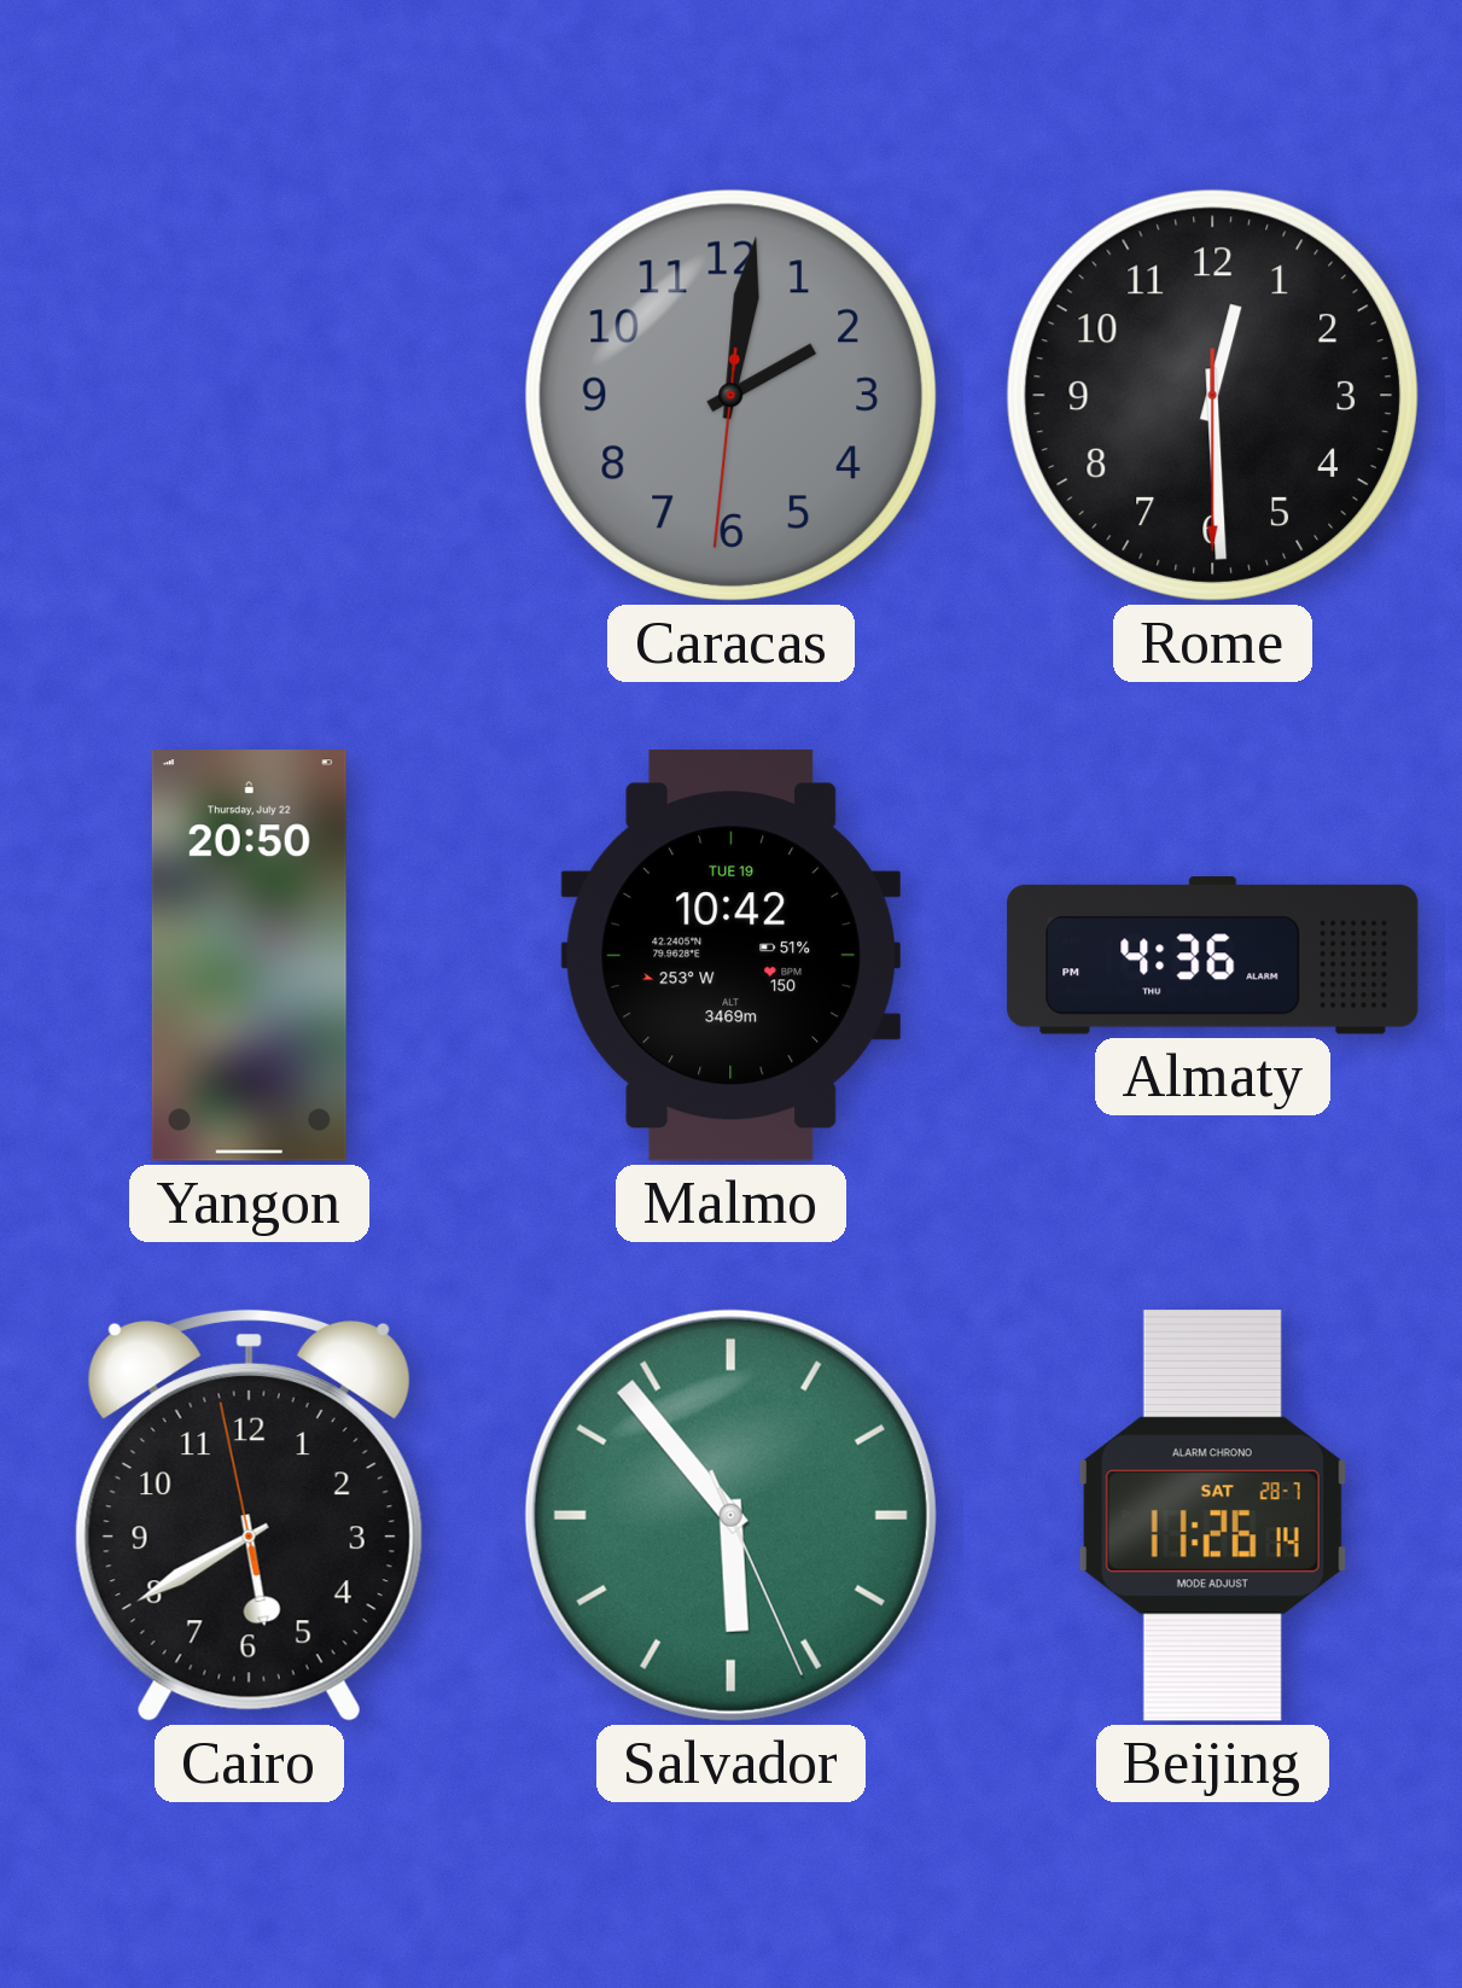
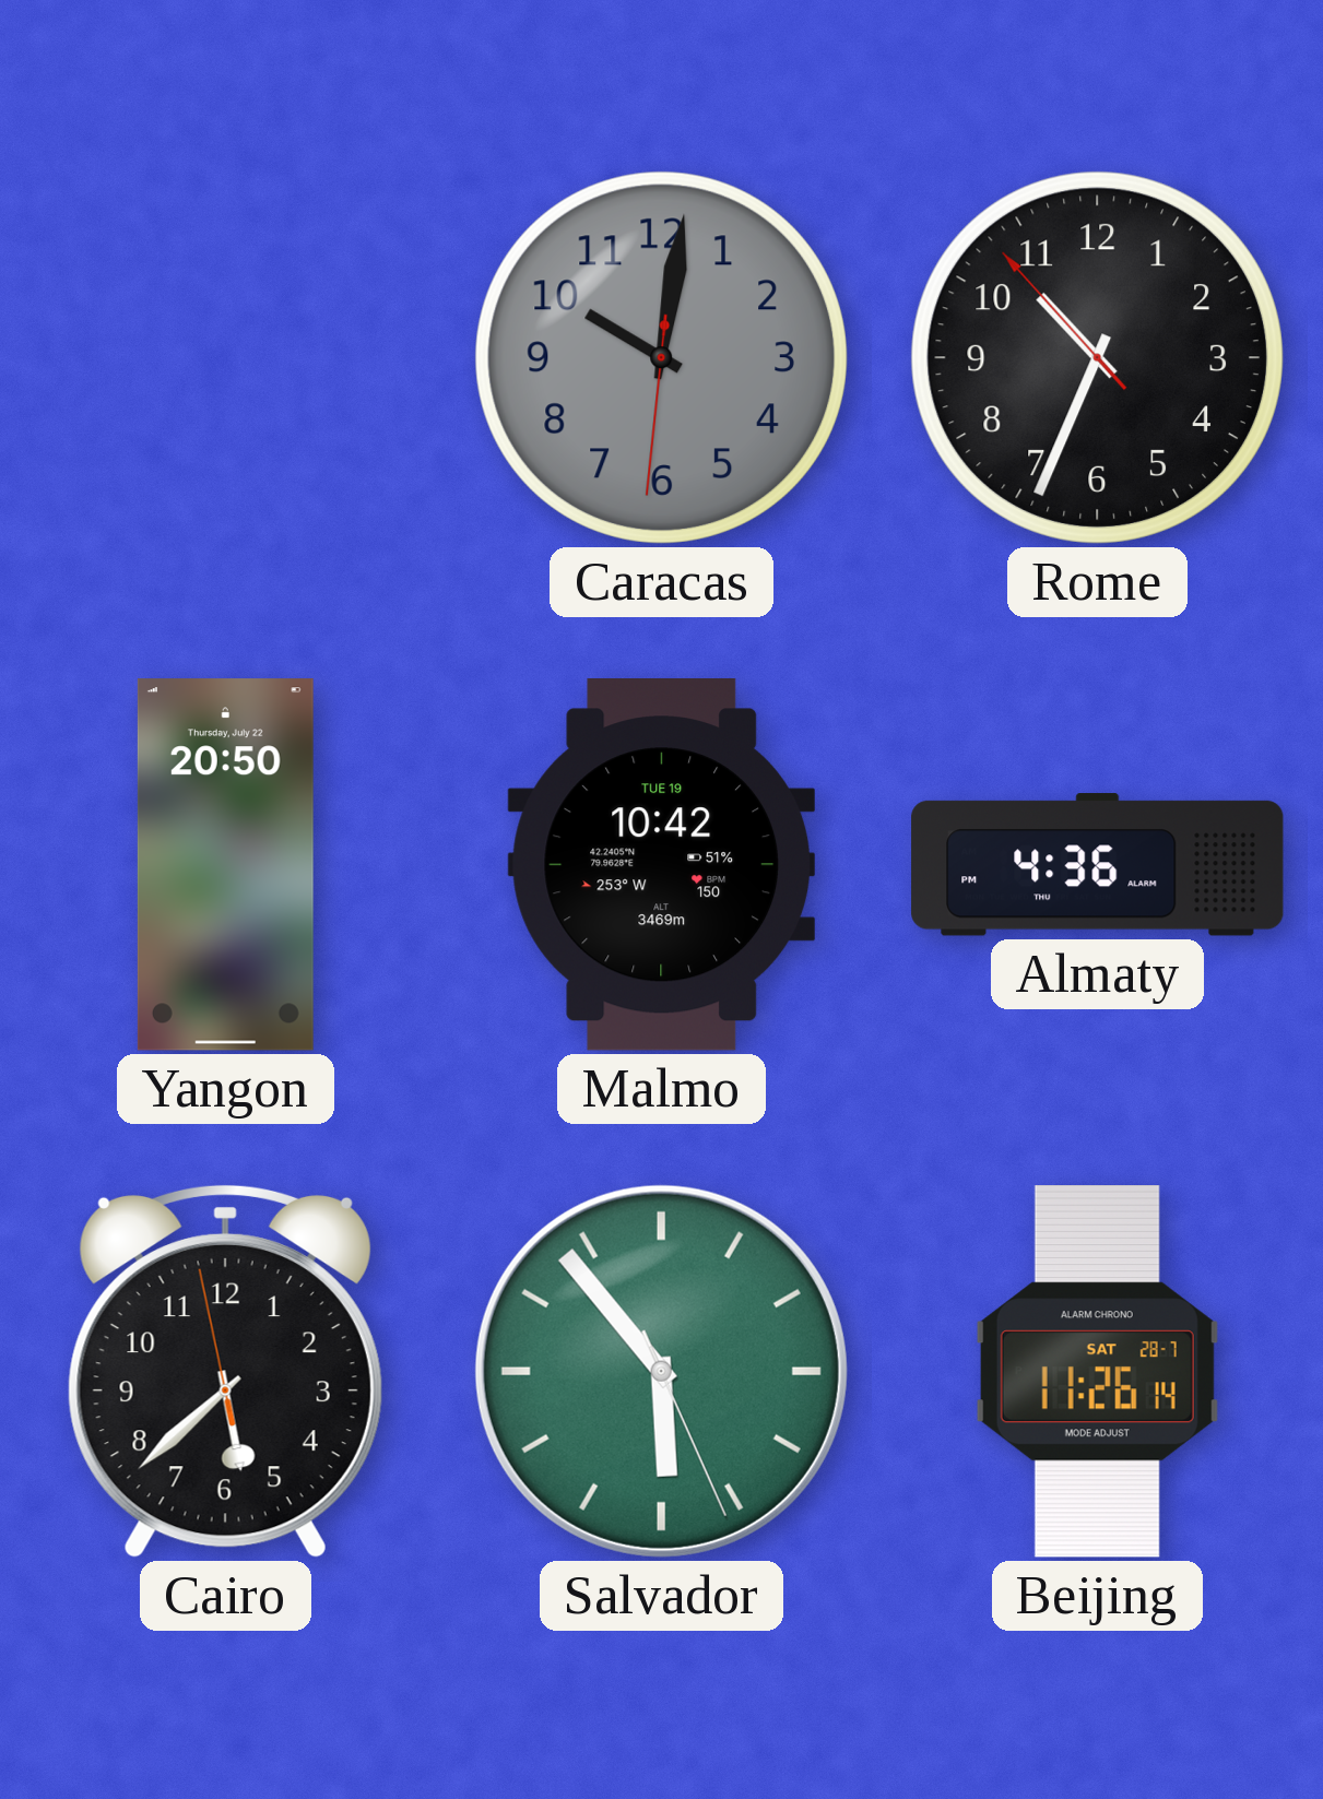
Caracas: 2:01 -> 10:01
Rome: 12:29 -> 10:33
Cairo: 5:39 -> 5:37
